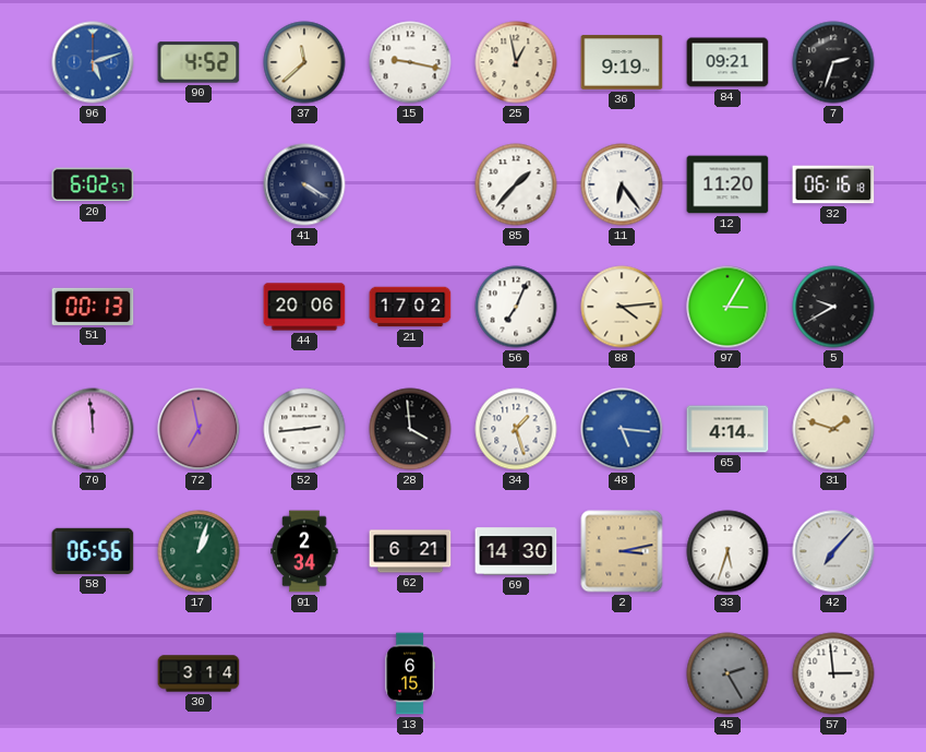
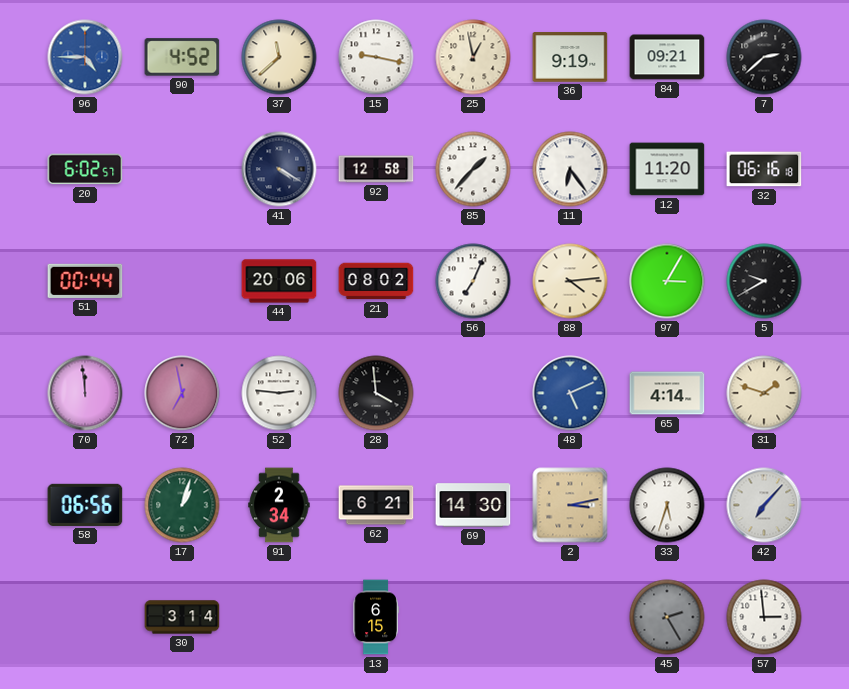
96: 5:12 -> 4:45
7: 2:33 -> 2:38
92: none -> 12:58
51: 00:13 -> 00:44
21: 17:02 -> 08:02
52: 2:44 -> 2:46
34: 1:27 -> none
48: 5:16 -> 5:11
